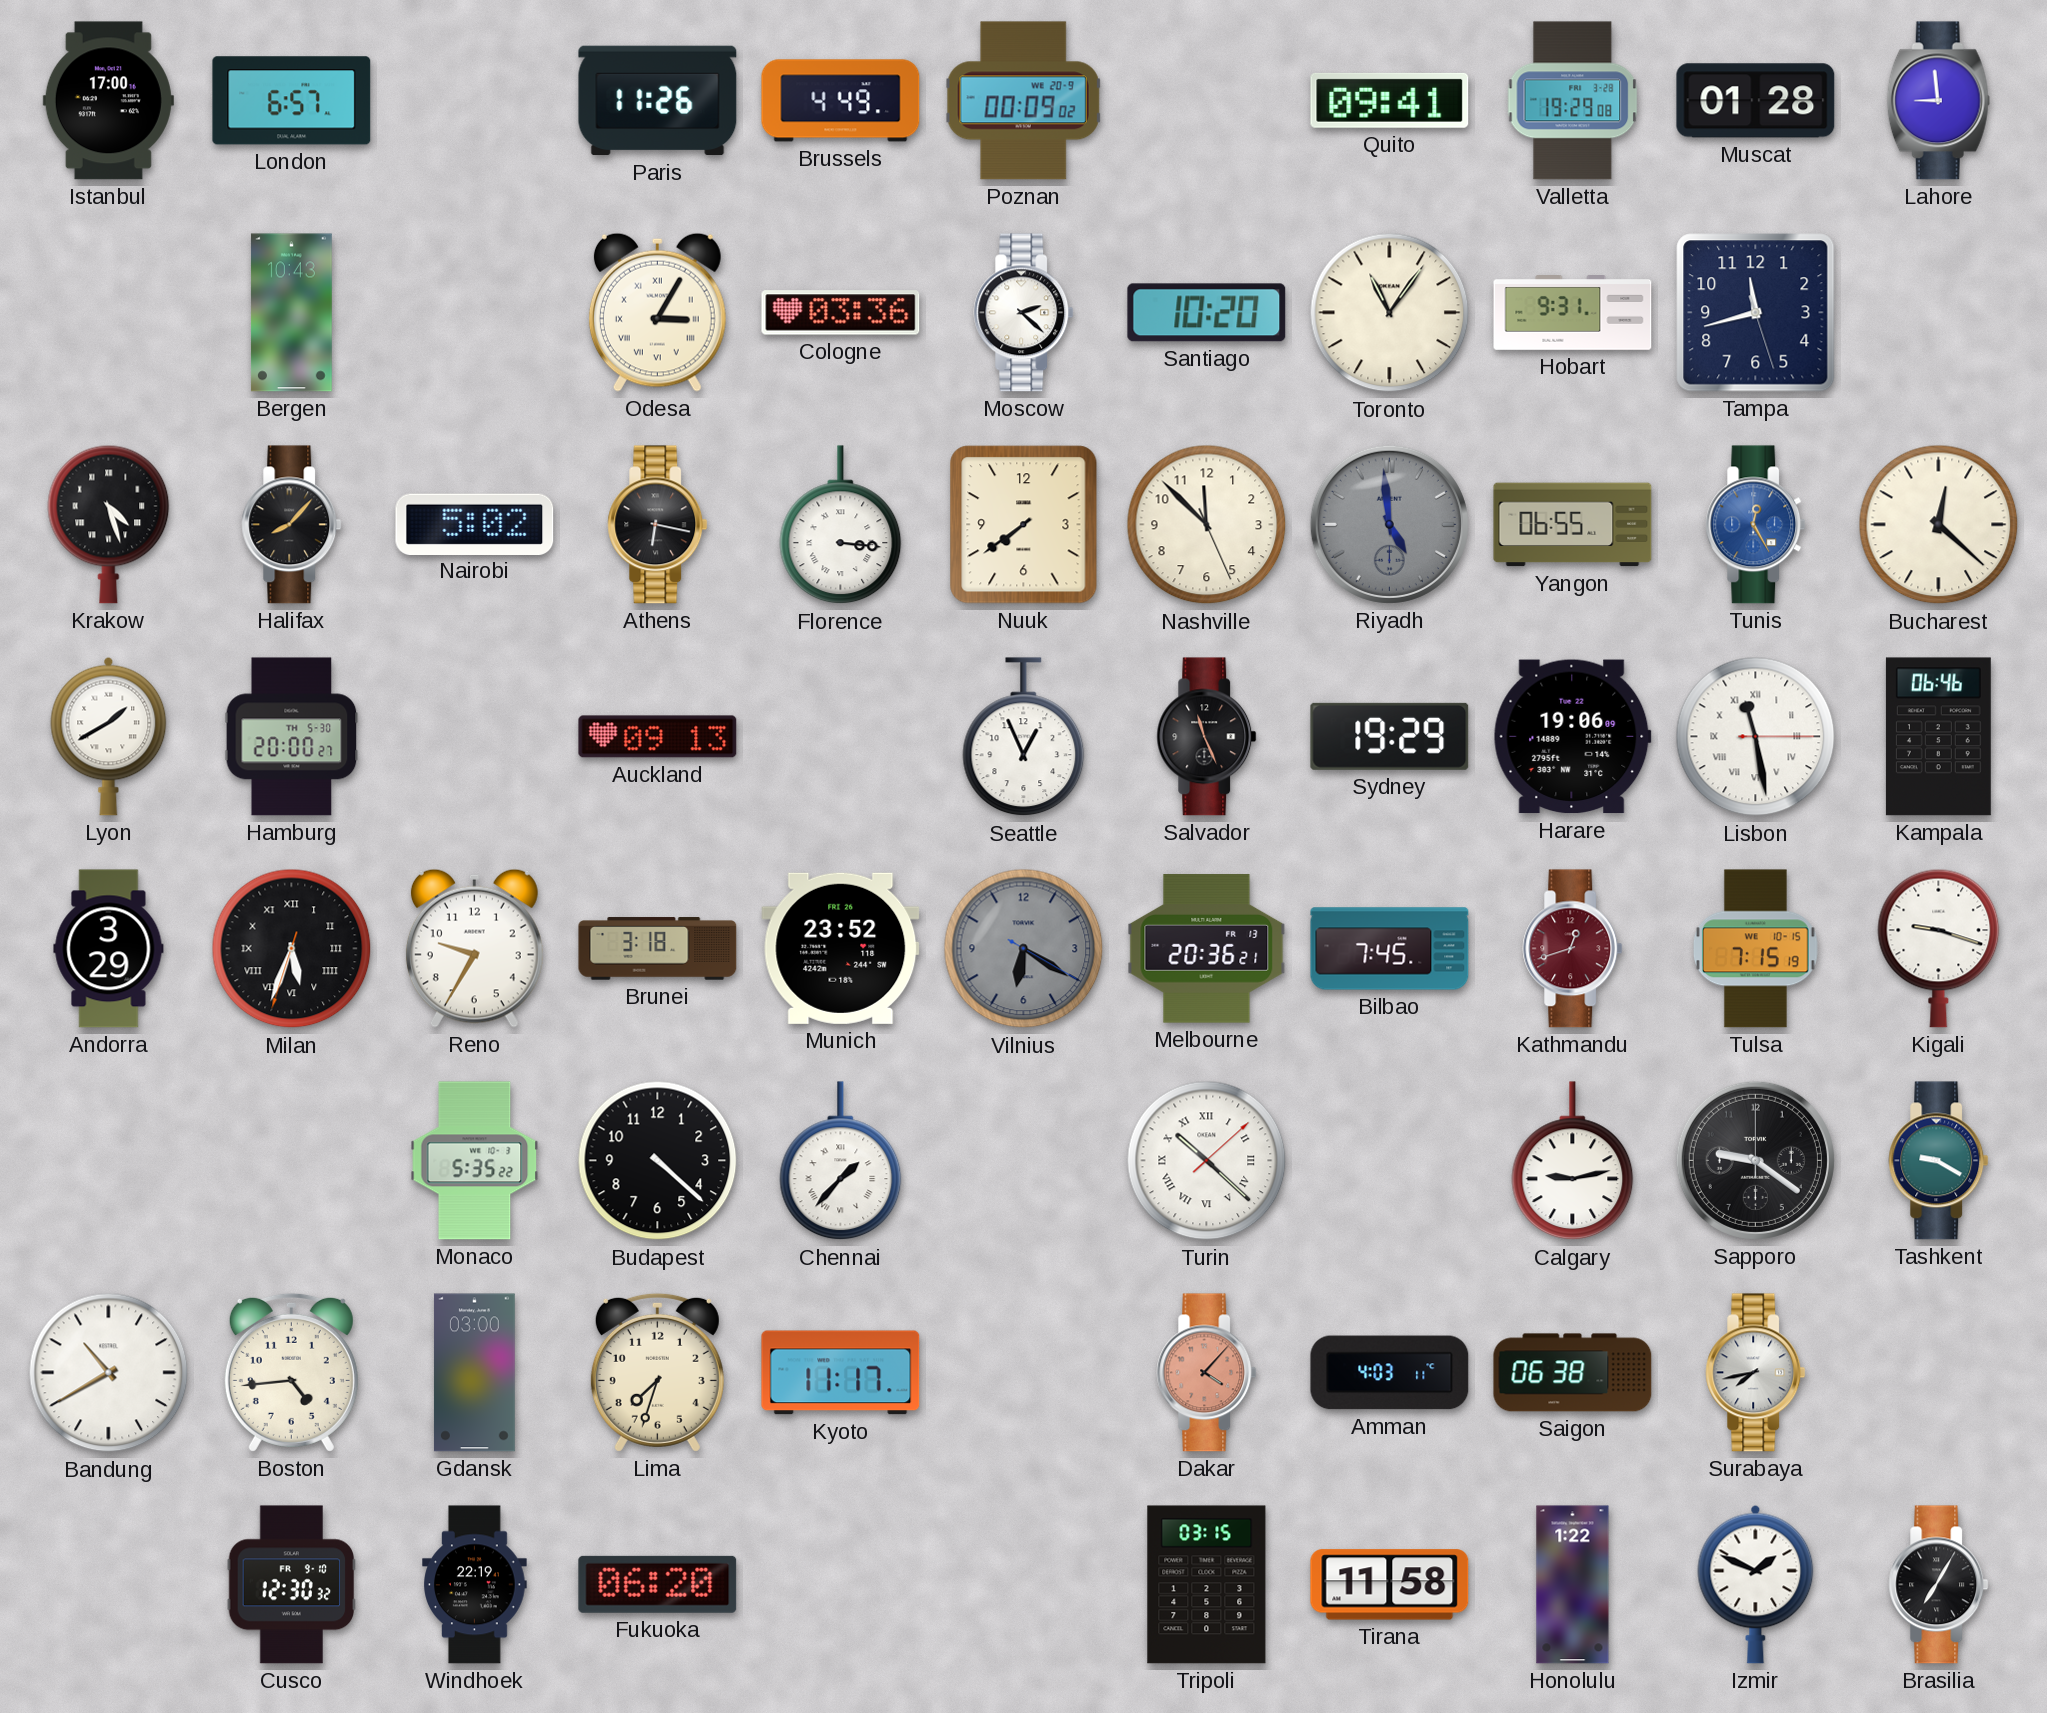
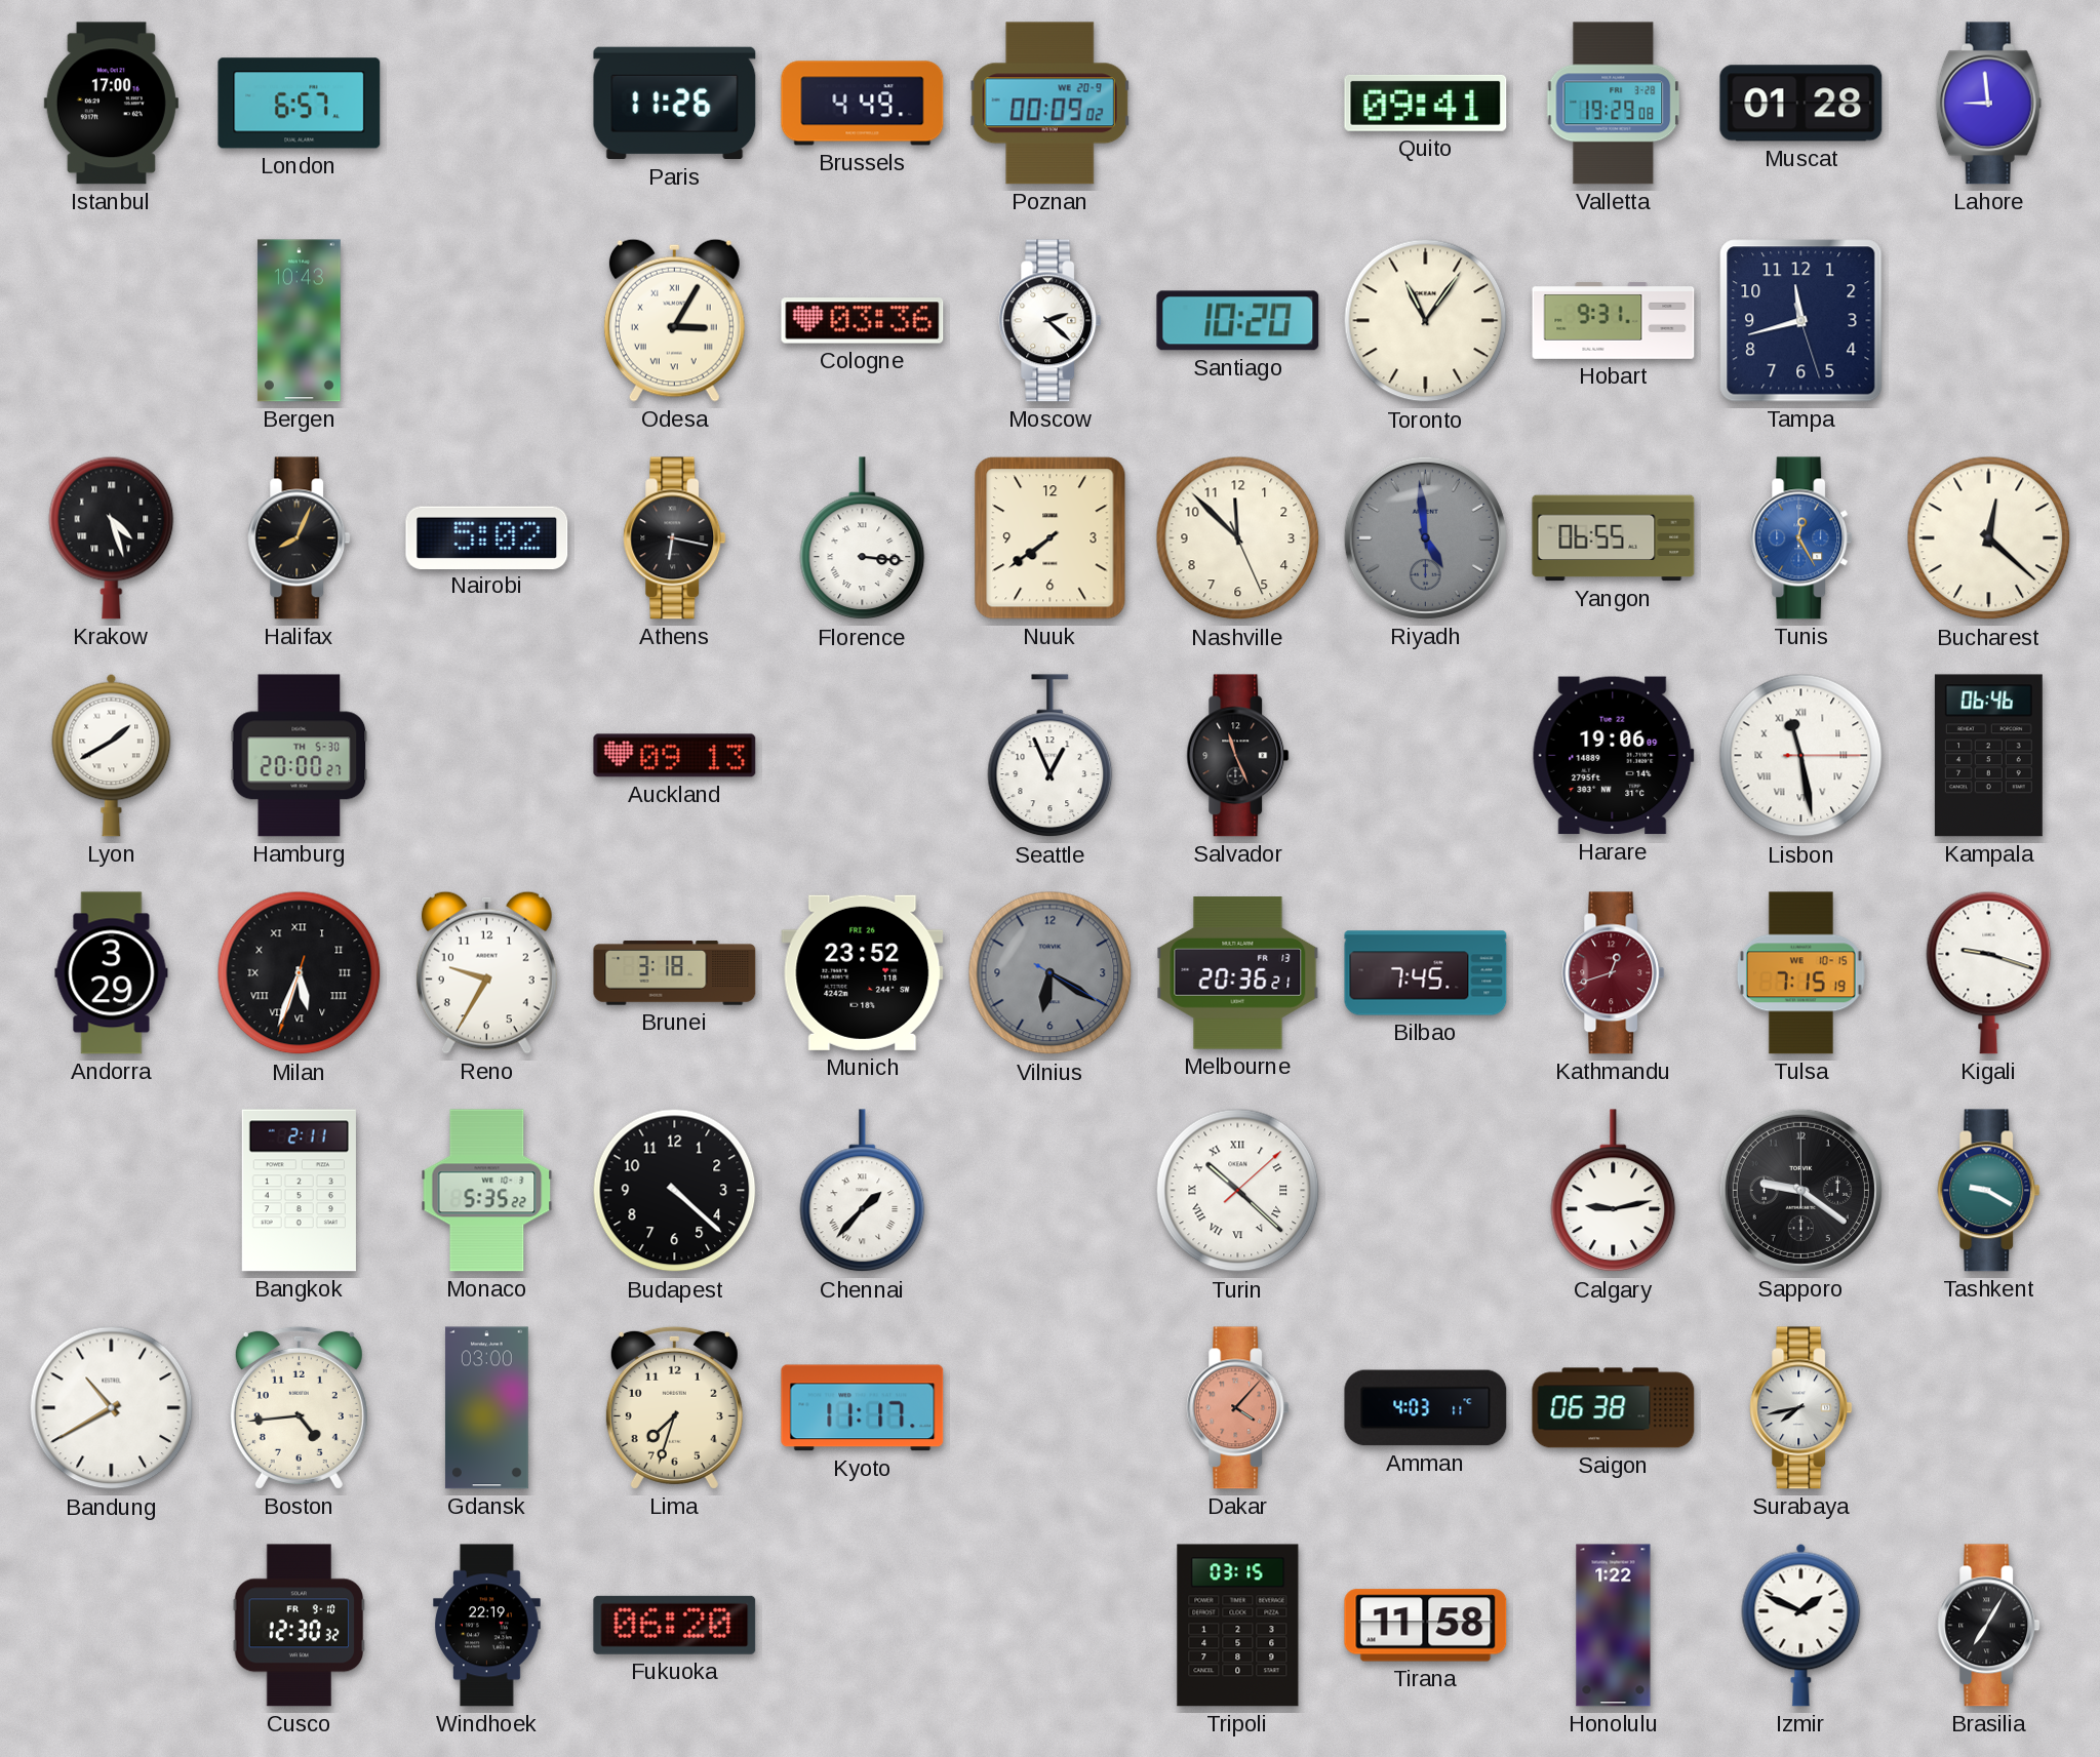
Halifax: 8:07 -> 8:04
Sydney: 19:29 -> none
Bangkok: none -> 2:11
